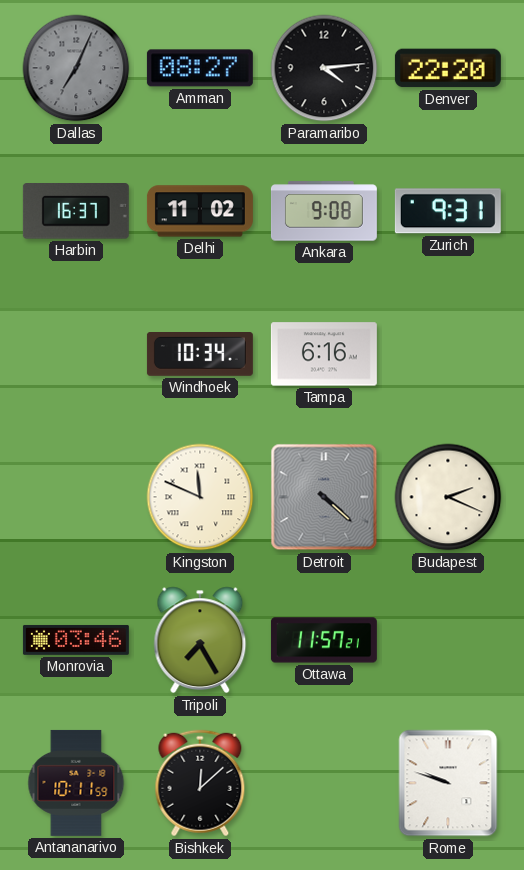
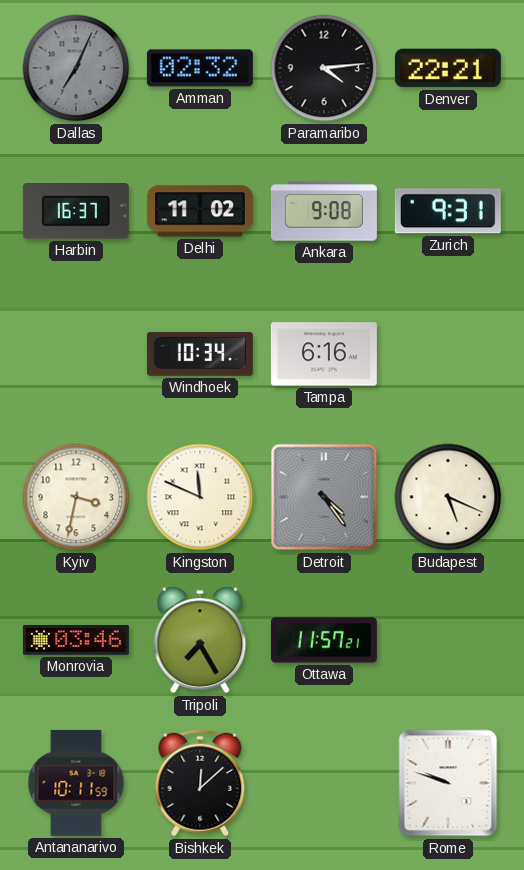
Amman: 08:27 -> 02:32
Denver: 22:20 -> 22:21
Kyiv: none -> 3:32
Detroit: 4:22 -> 4:24
Budapest: 2:19 -> 5:19
